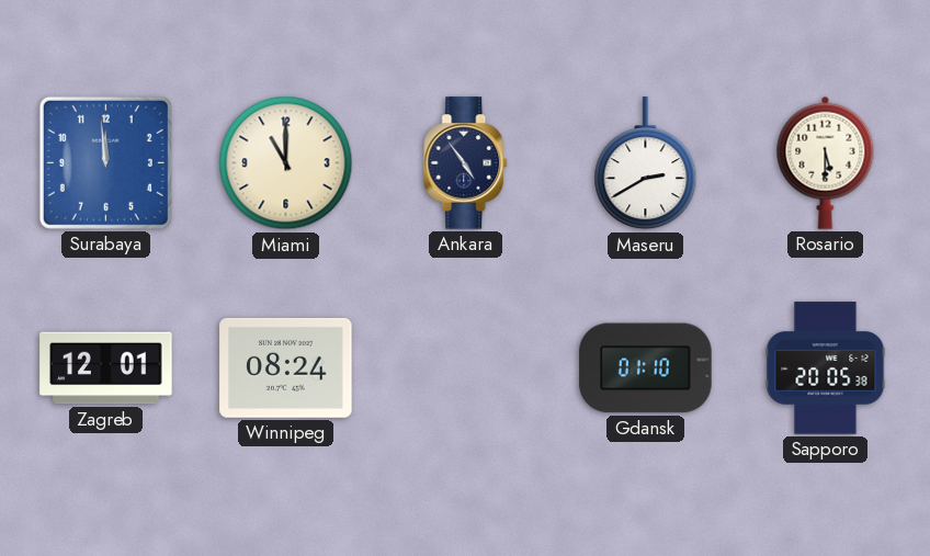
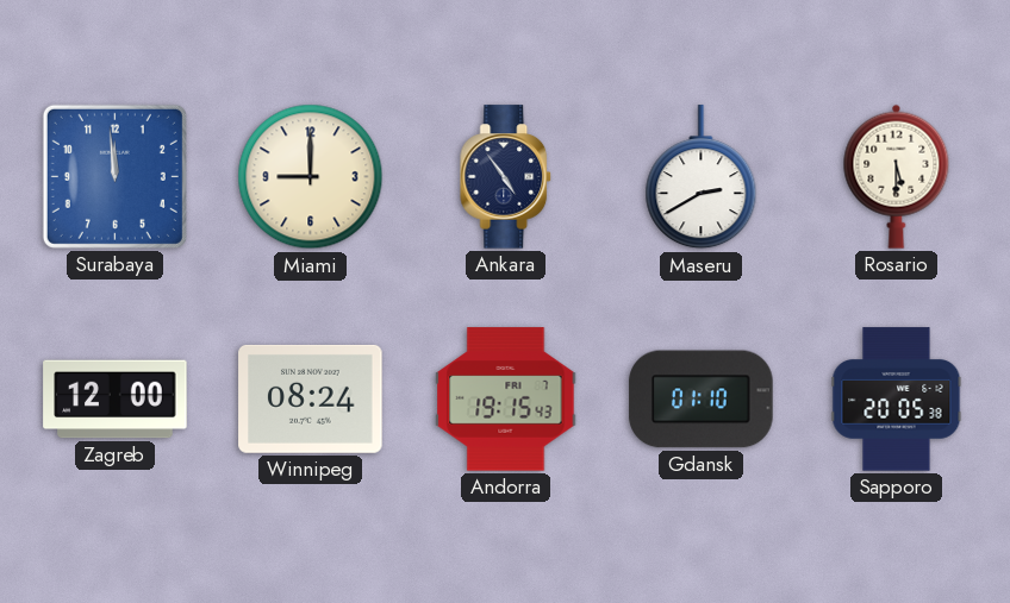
Miami: 11:00 -> 9:00
Zagreb: 12:01 -> 12:00
Andorra: none -> 19:15
